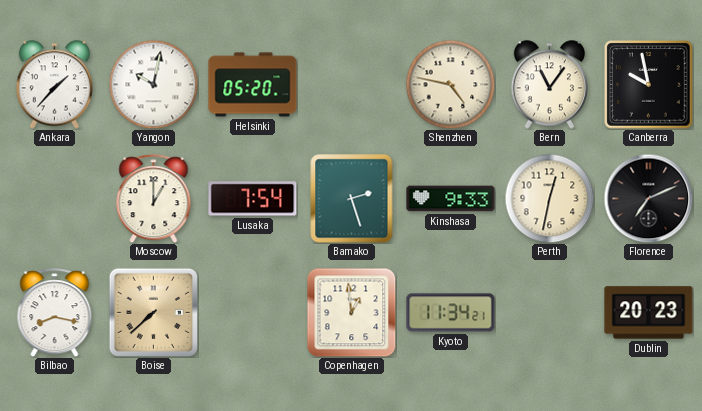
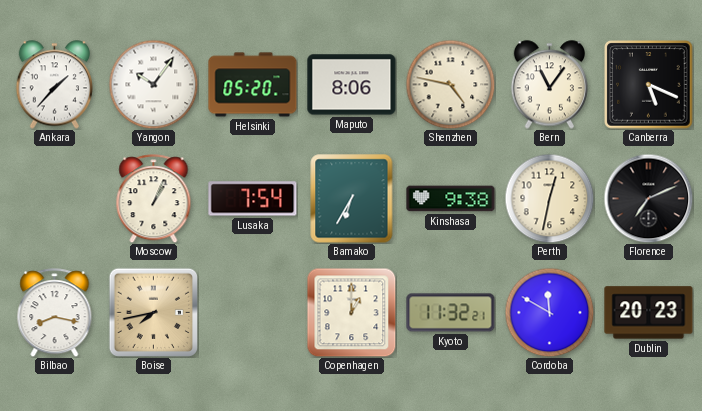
Yangon: 10:02 -> 10:06
Maputo: none -> 8:06
Canberra: 9:58 -> 5:19
Moscow: 1:00 -> 1:04
Bamako: 2:27 -> 6:35
Kinshasa: 9:33 -> 9:38
Boise: 7:38 -> 7:43
Copenhagen: 12:59 -> 1:00
Kyoto: 11:34 -> 11:32
Cordoba: none -> 11:50
